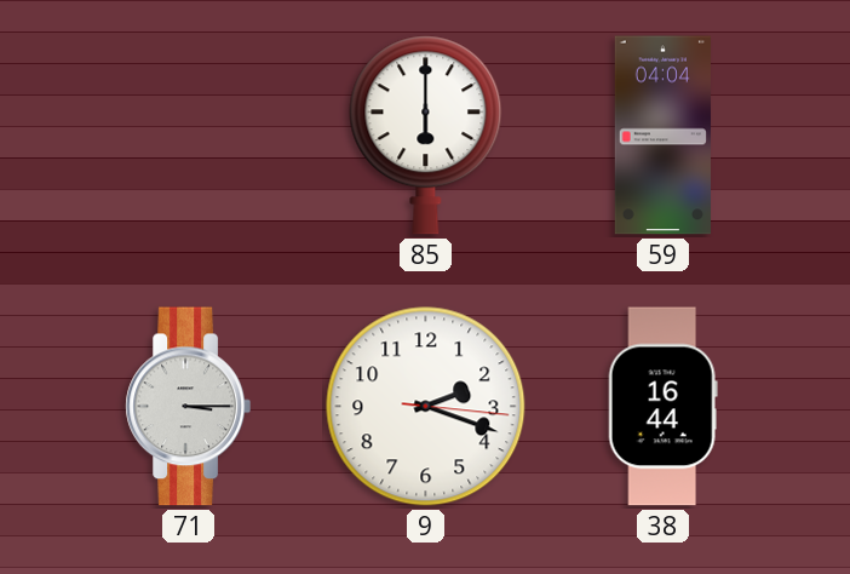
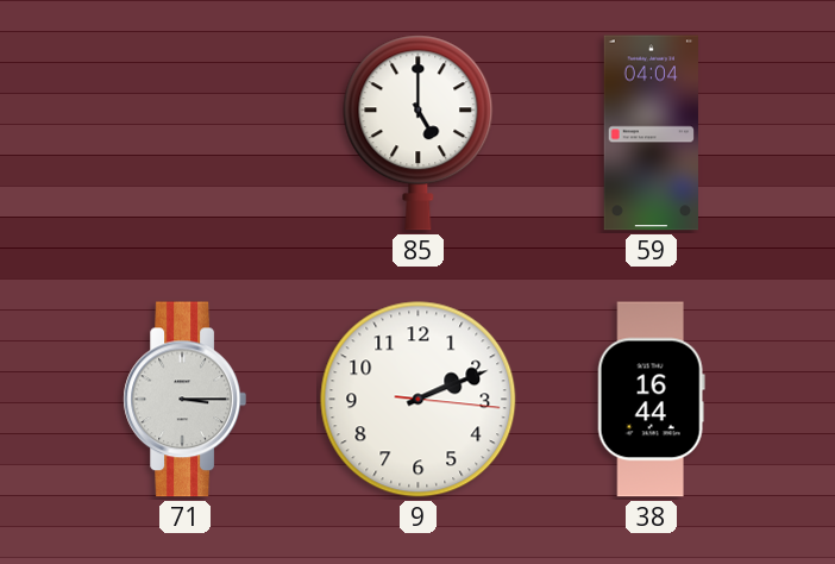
85: 6:00 -> 5:00
9: 2:18 -> 2:11
